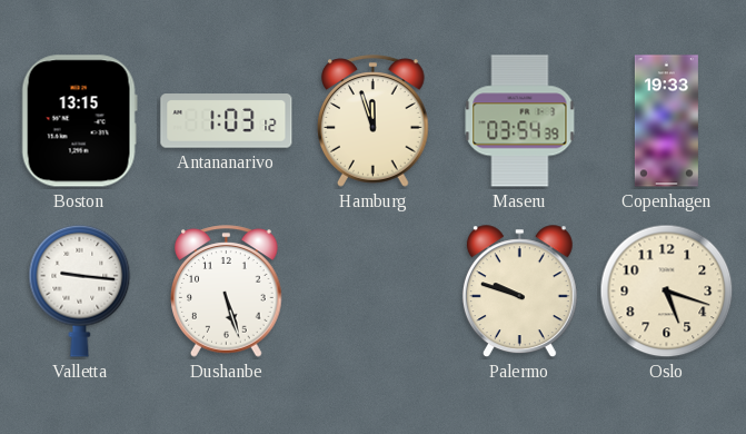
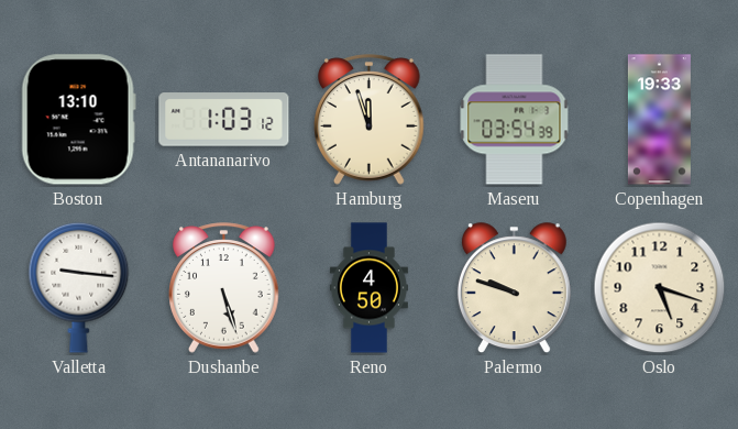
Boston: 13:15 -> 13:10
Reno: none -> 4:50
